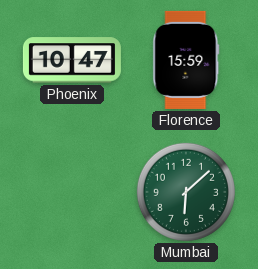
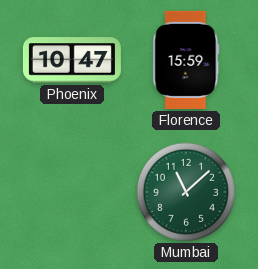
Mumbai: 6:08 -> 11:08
